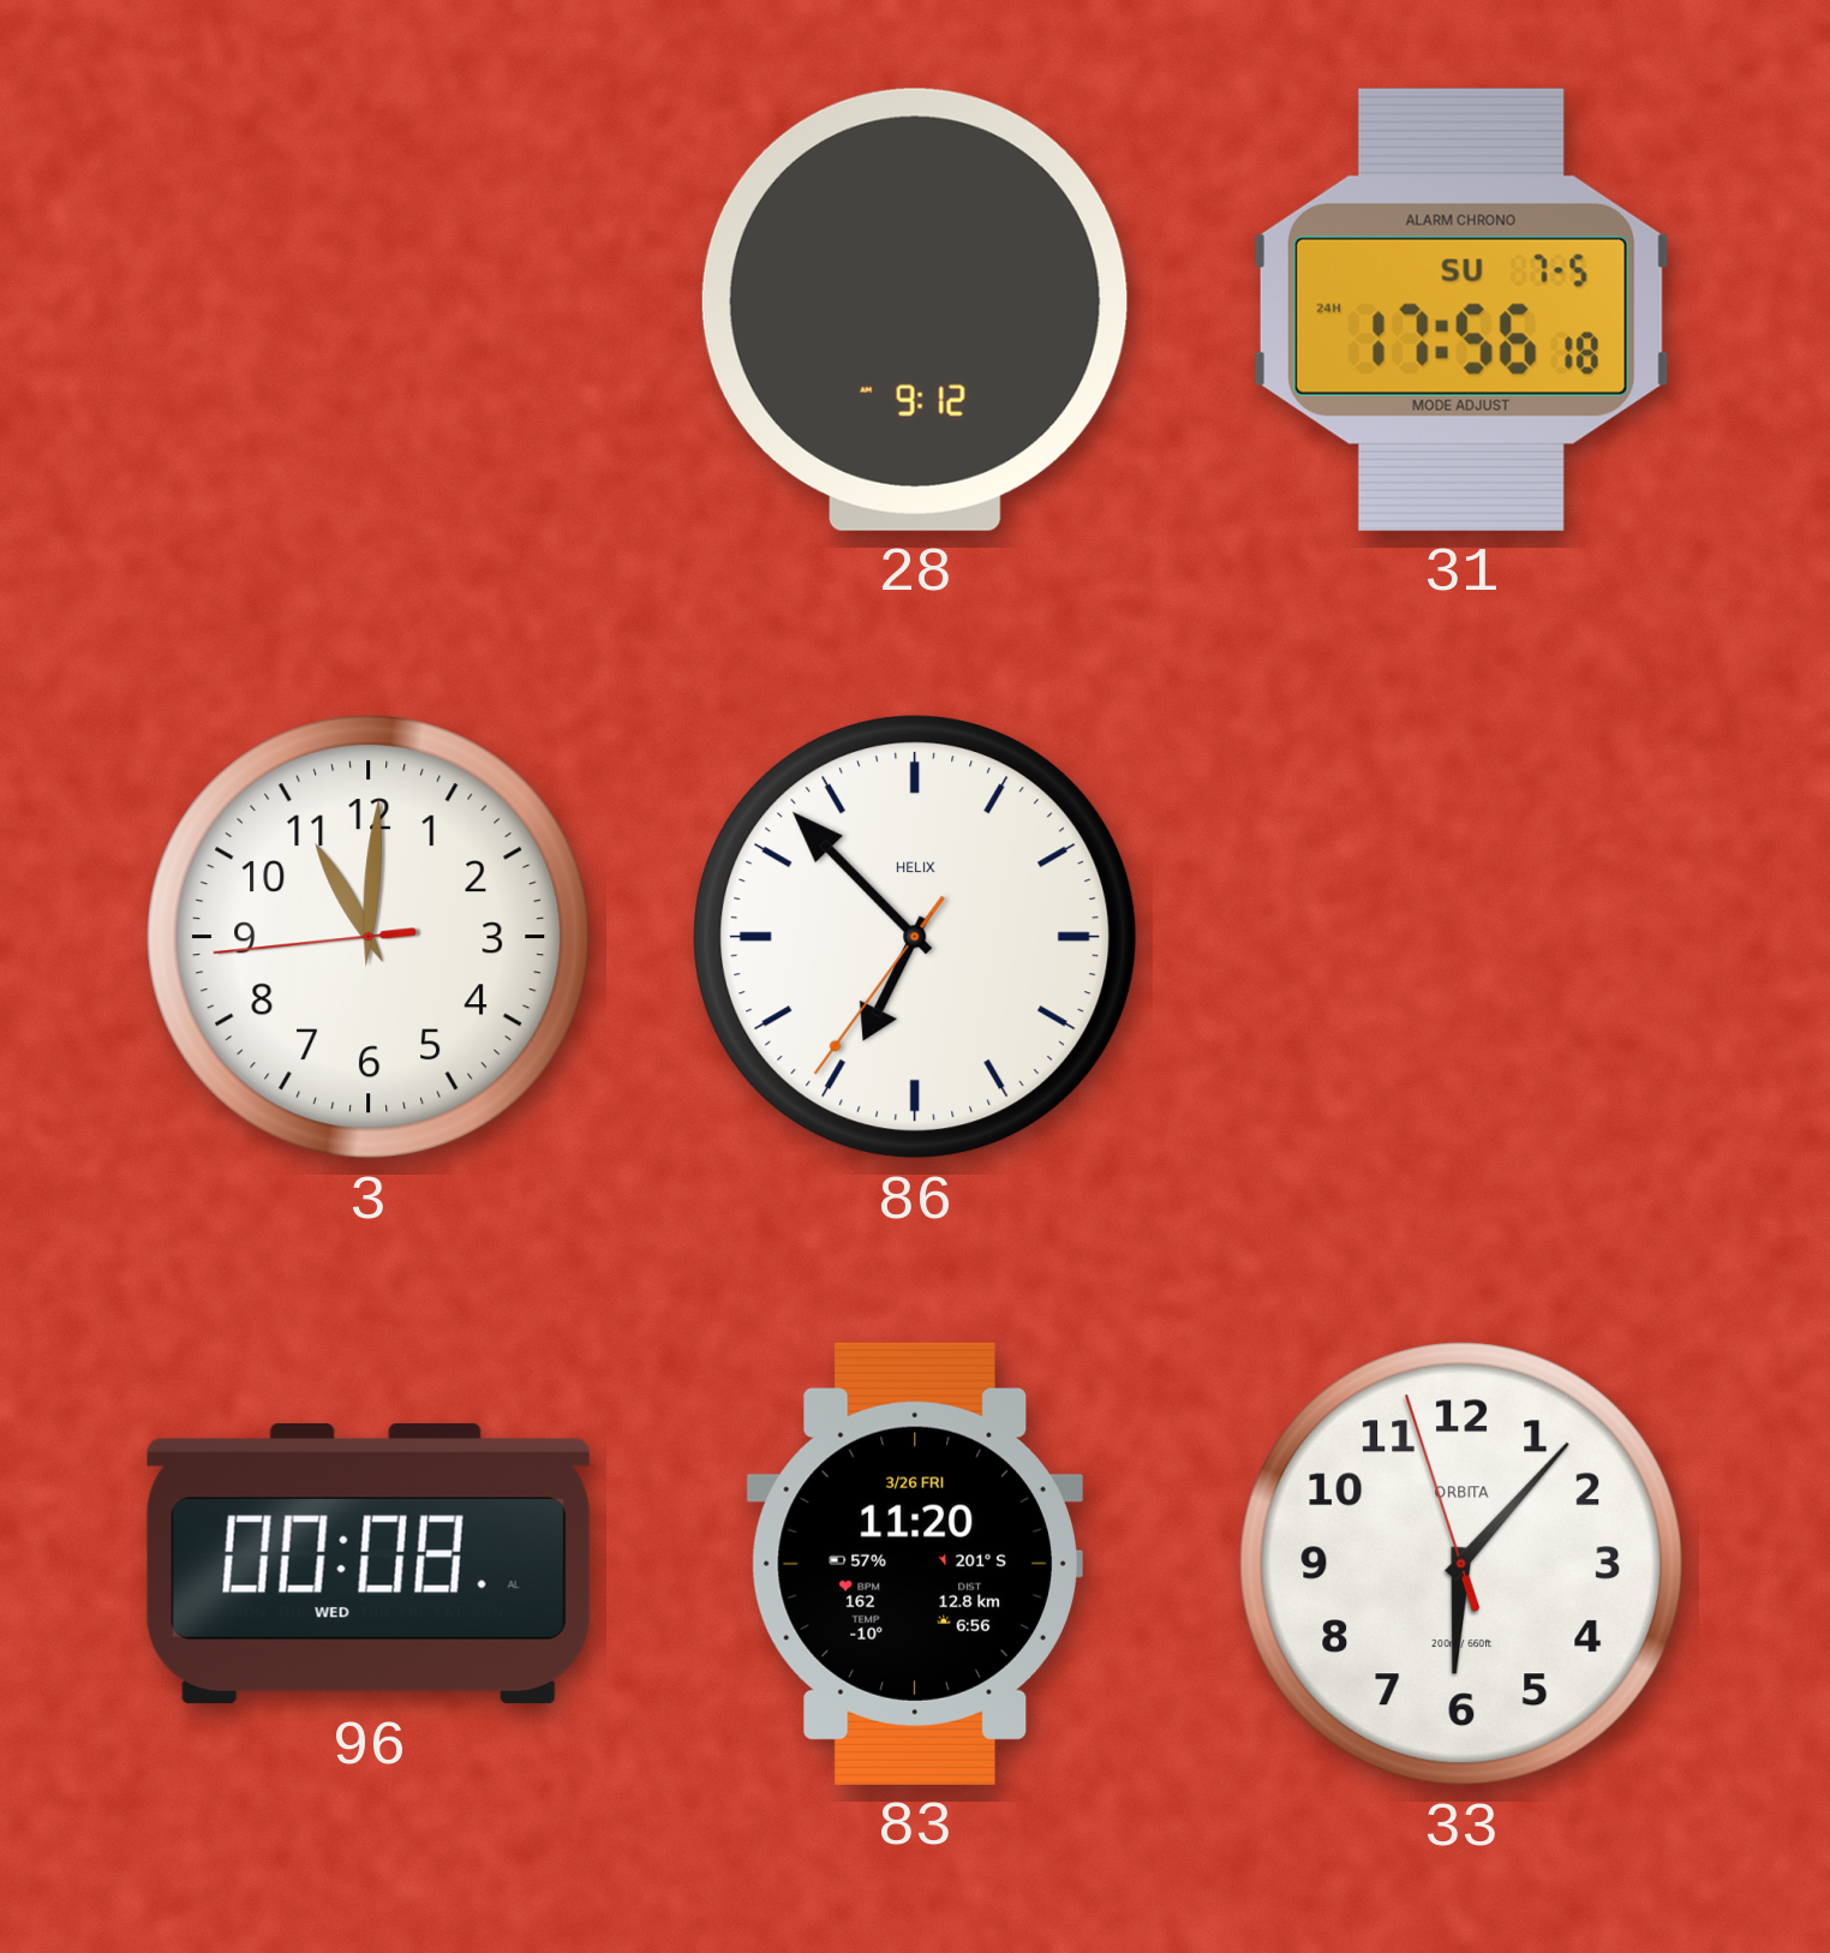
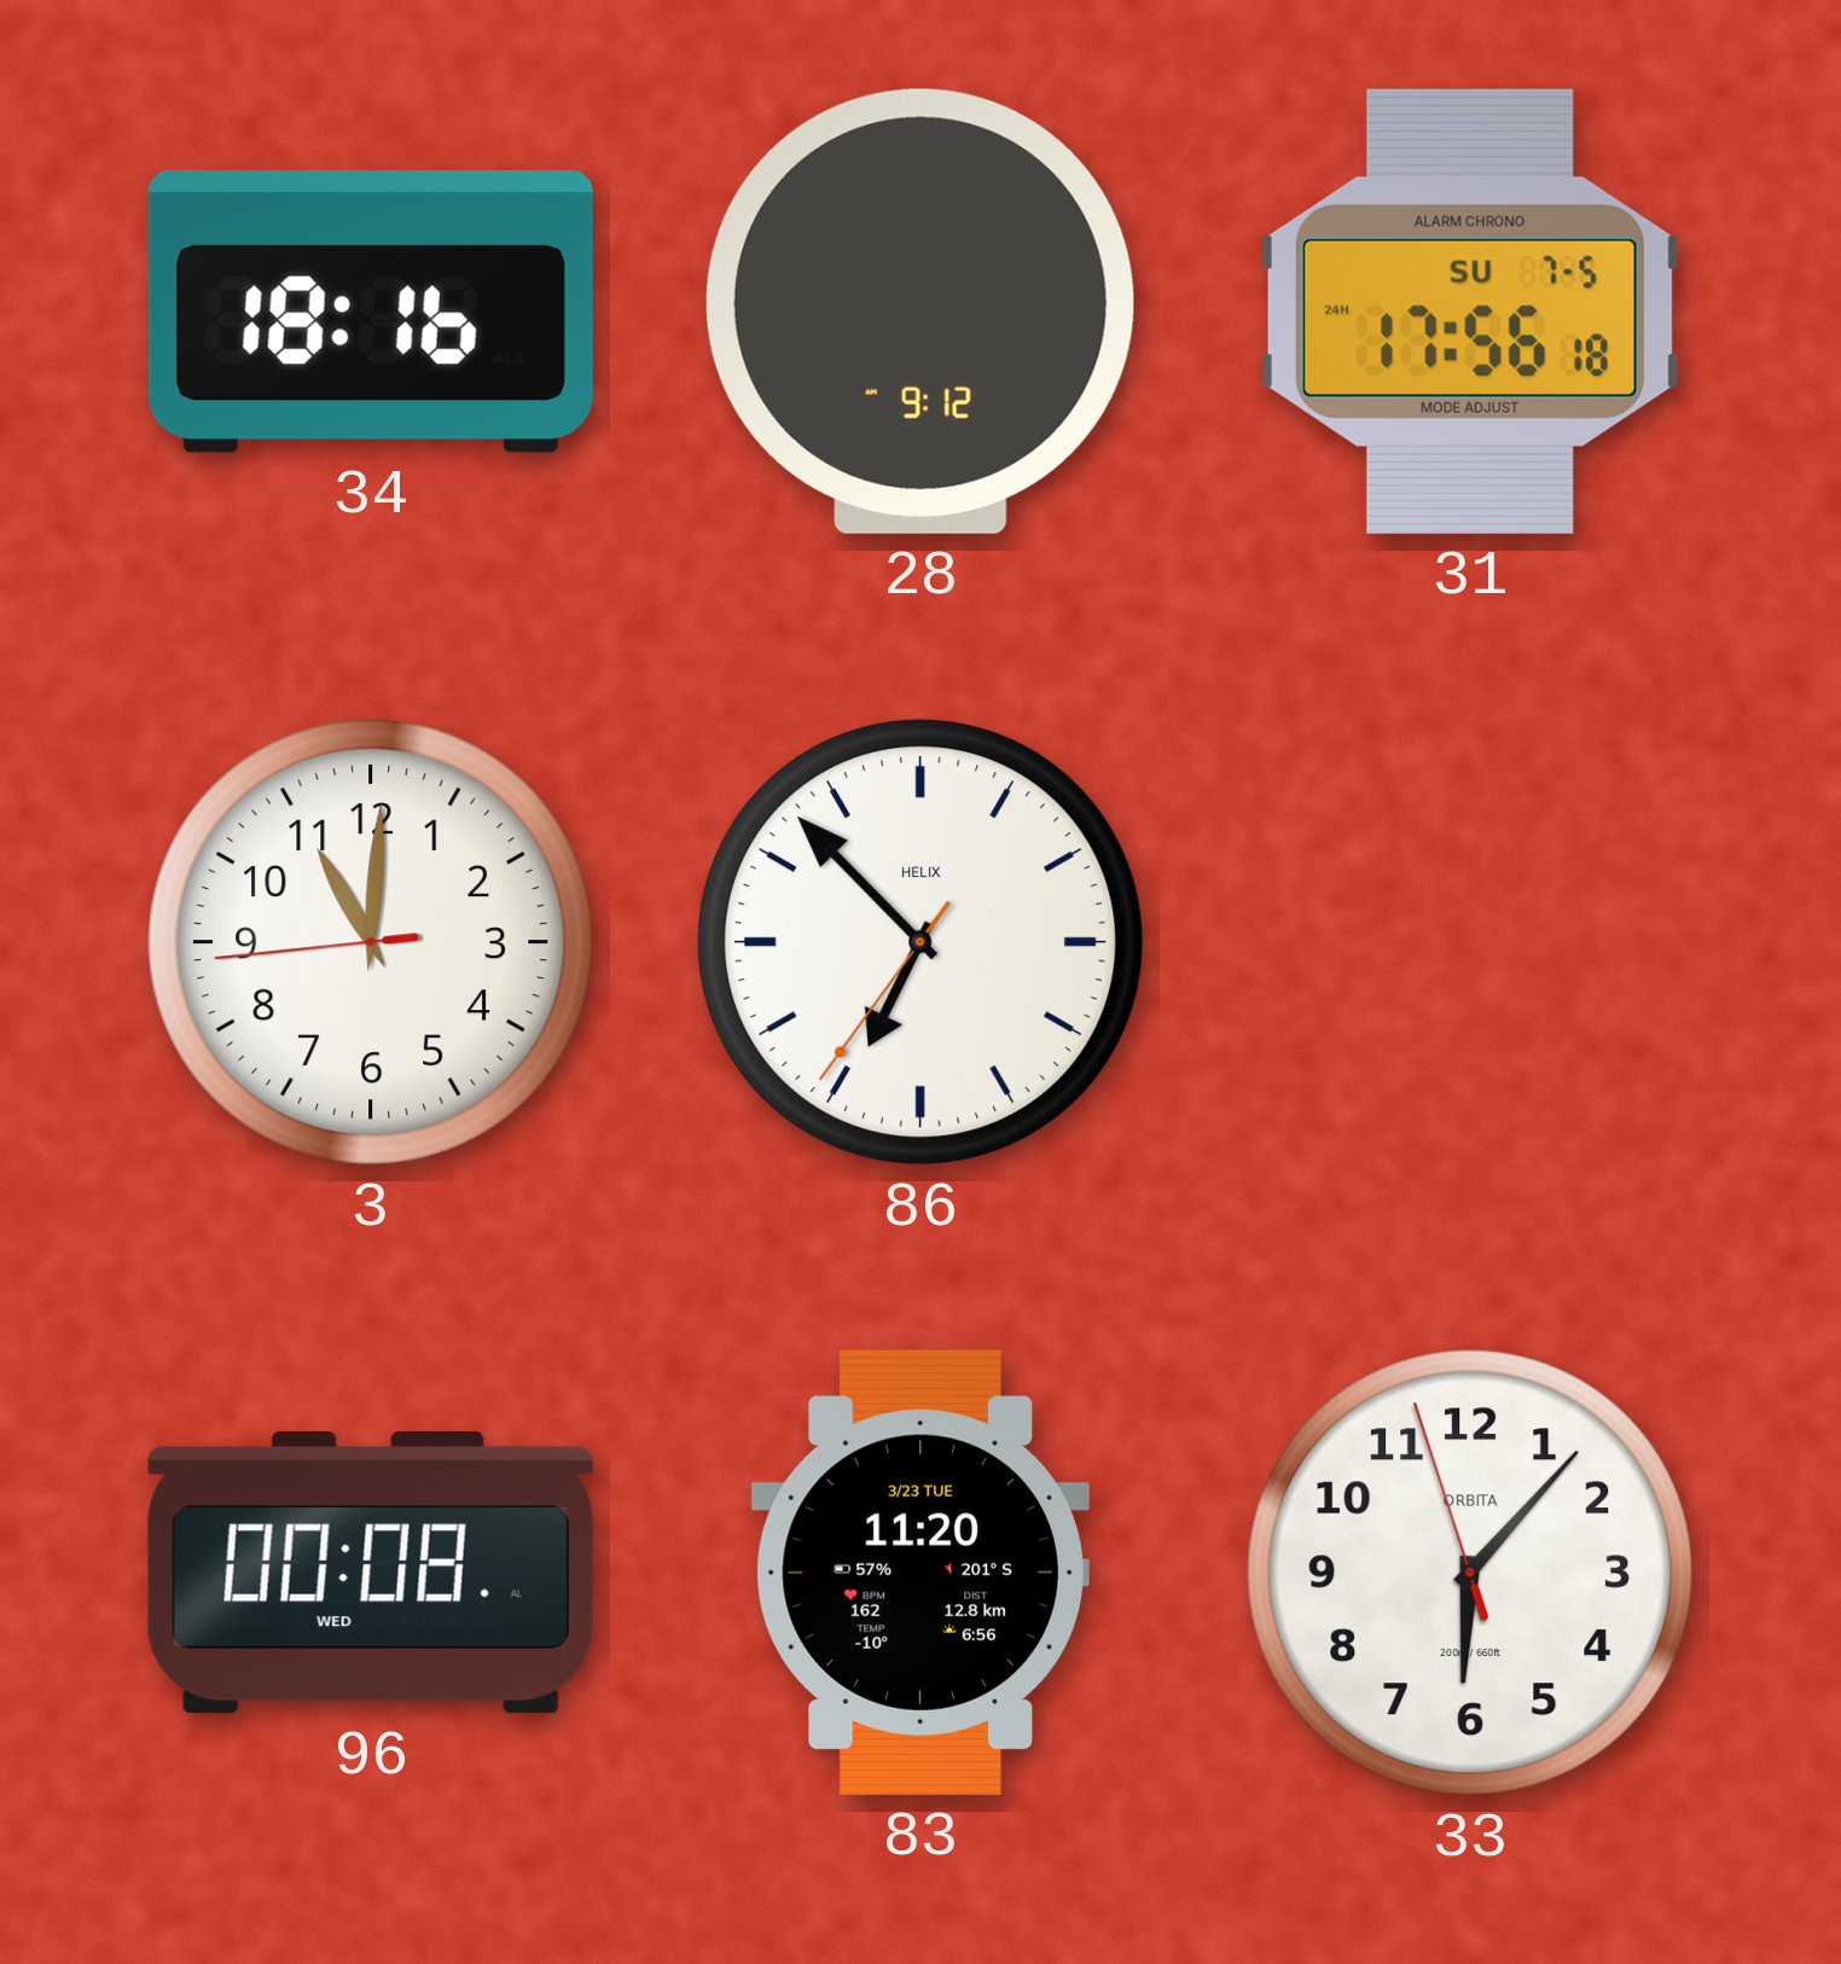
34: none -> 18:16
83 date: 3/26 FRI -> 3/23 TUE
